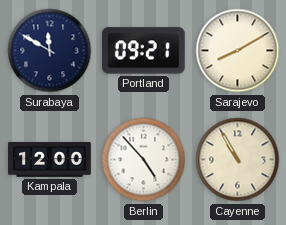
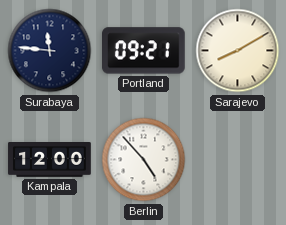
Surabaya: 11:50 -> 11:46
Cayenne: 10:55 -> none
